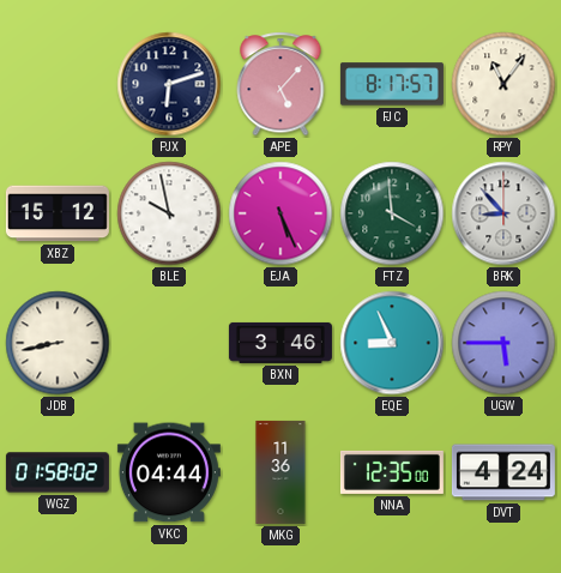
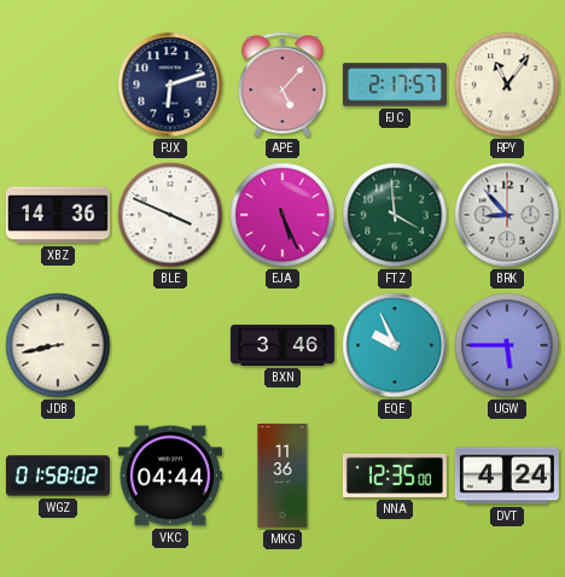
FJC: 8:17 -> 2:17
XBZ: 15:12 -> 14:36
BLE: 9:58 -> 3:49
EQE: 8:56 -> 9:56
